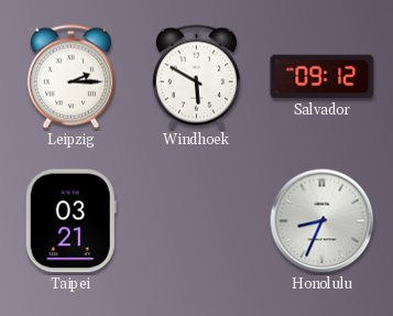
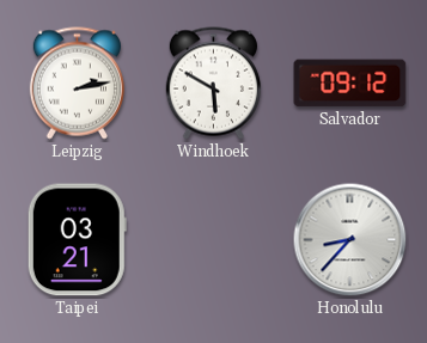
Leipzig: 2:15 -> 2:13
Honolulu: 8:34 -> 8:37
